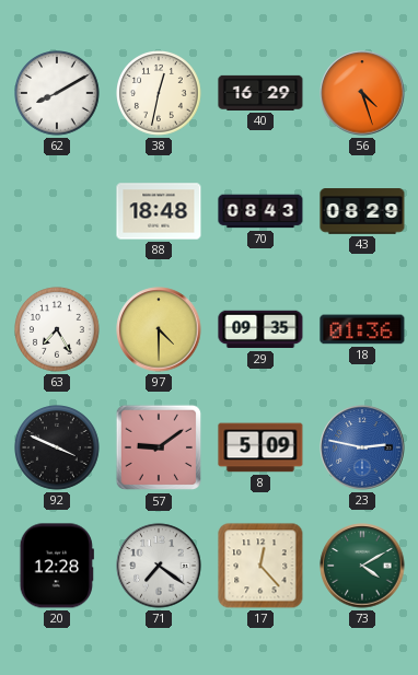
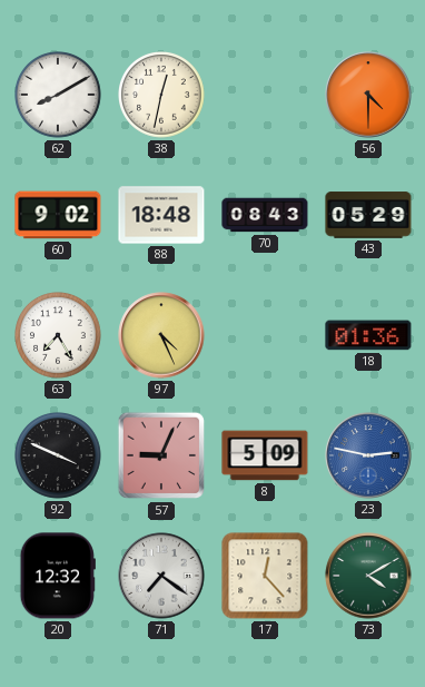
40: 16:29 -> none
56: 4:27 -> 4:30
60: none -> 9:02
43: 08:29 -> 05:29
97: 4:30 -> 4:26
29: 09:35 -> none
57: 9:09 -> 9:04
20: 12:28 -> 12:32
